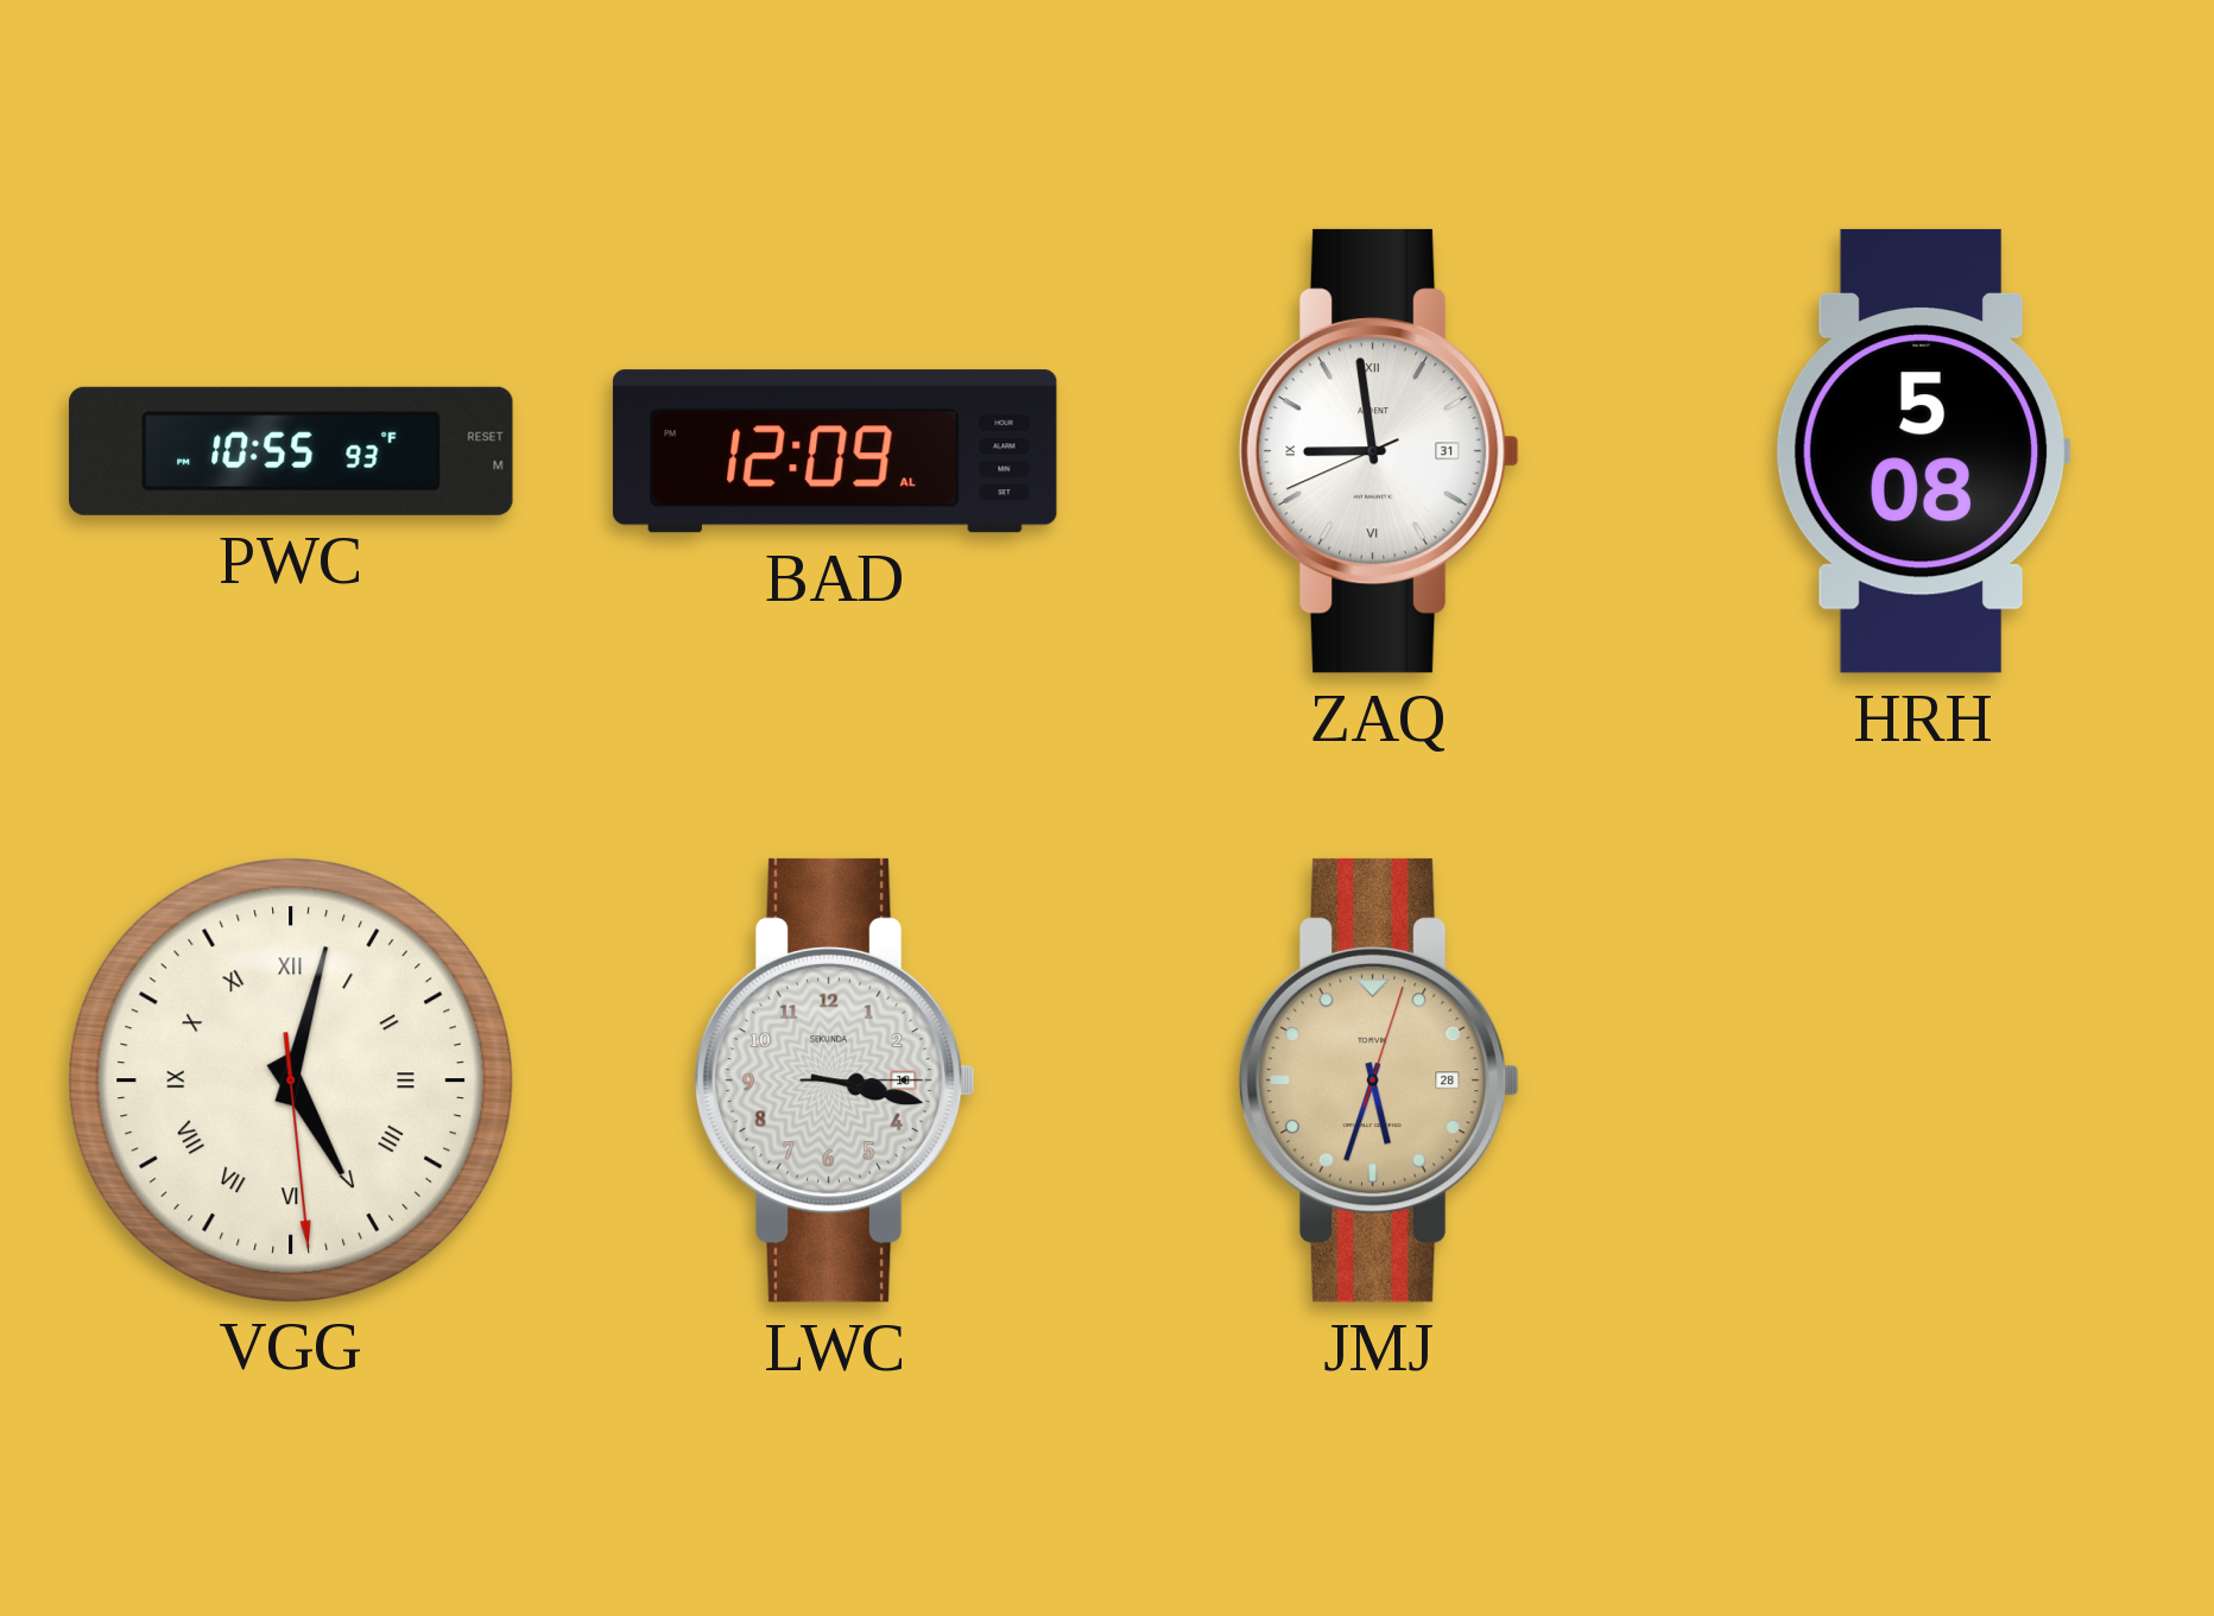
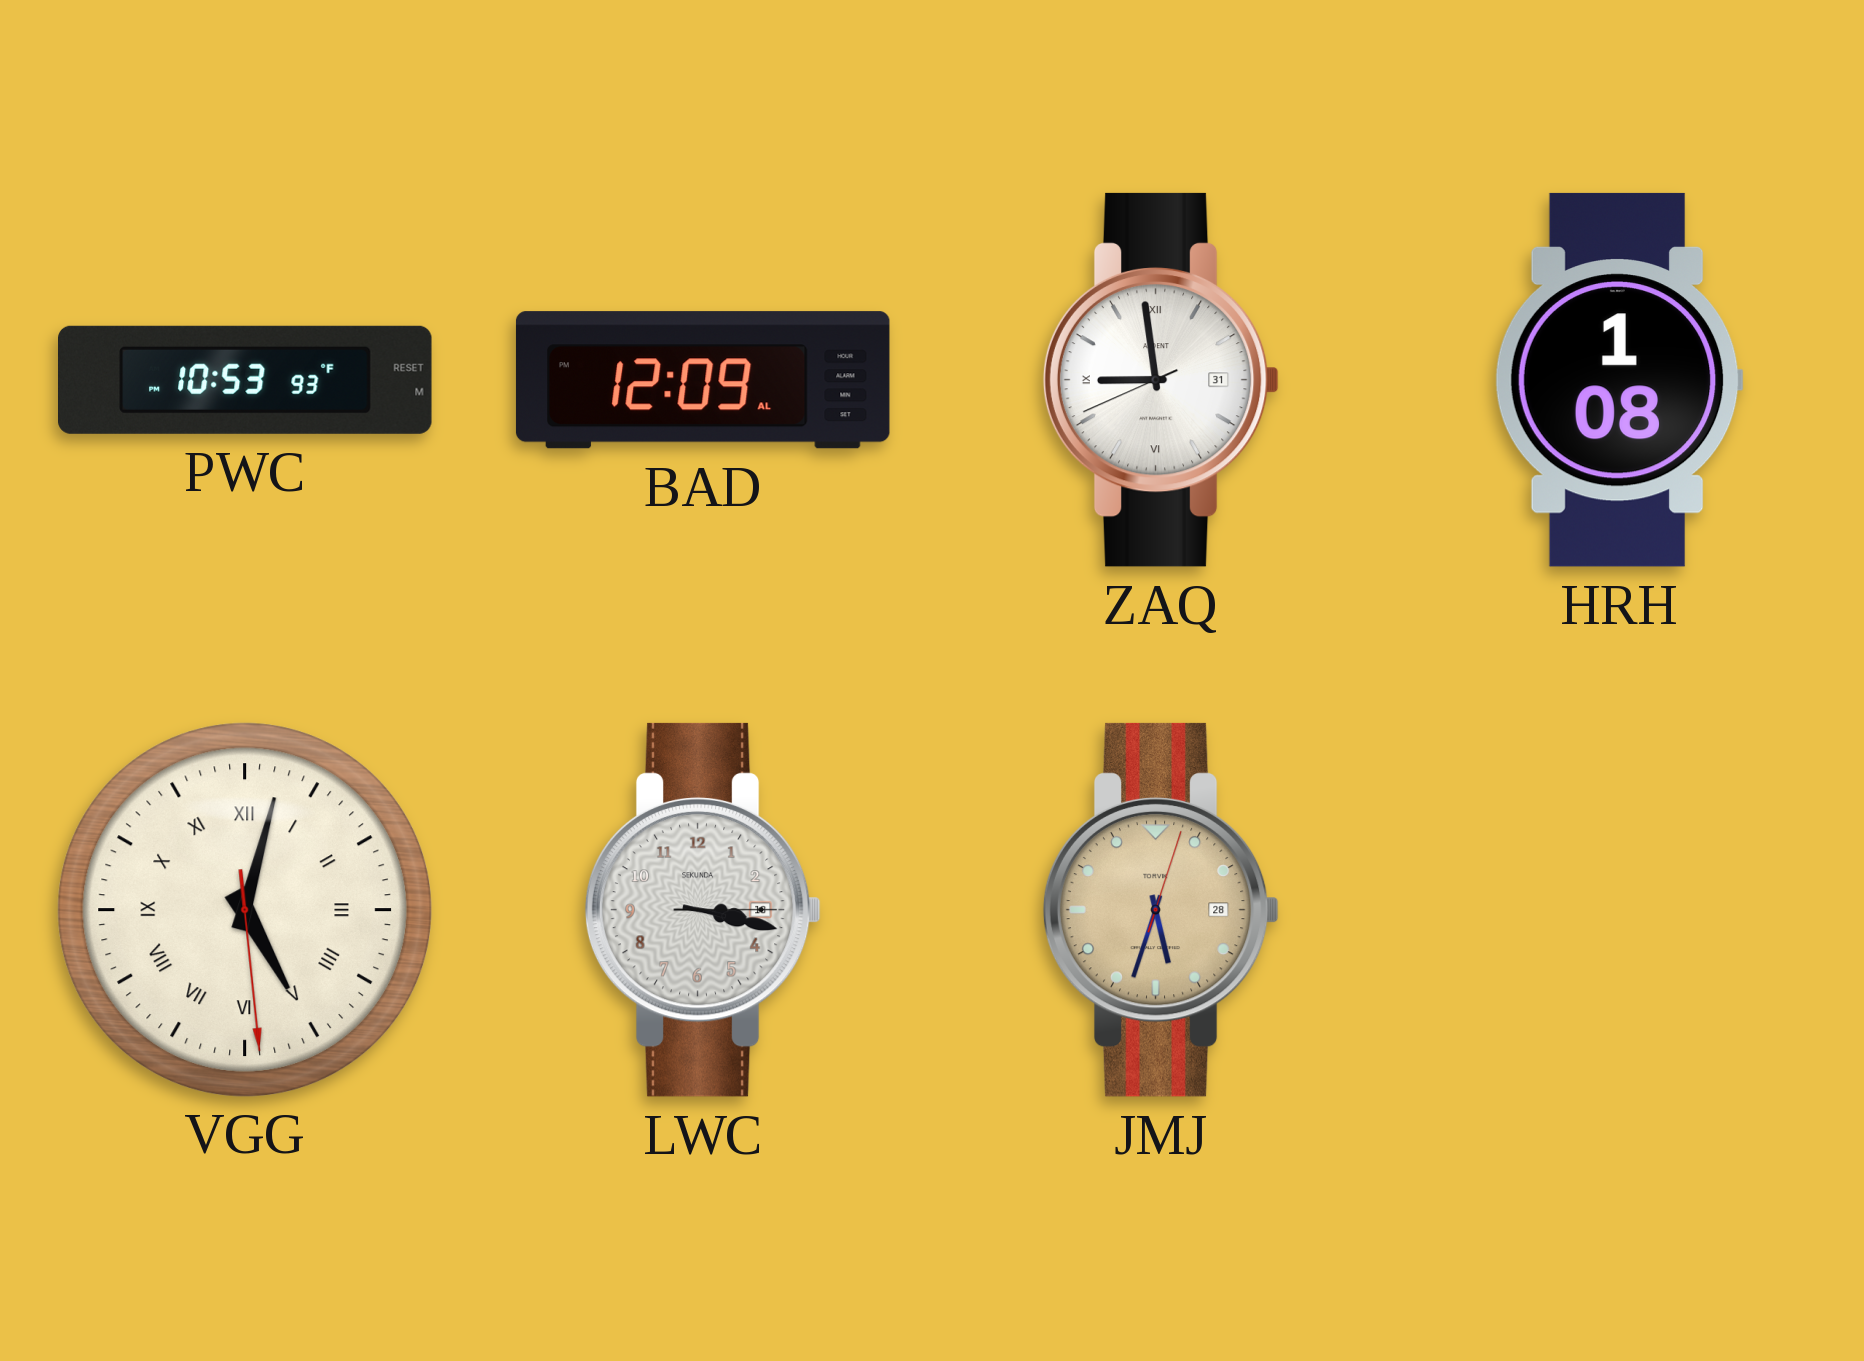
PWC: 10:55 -> 10:53
HRH: 5:08 -> 1:08
